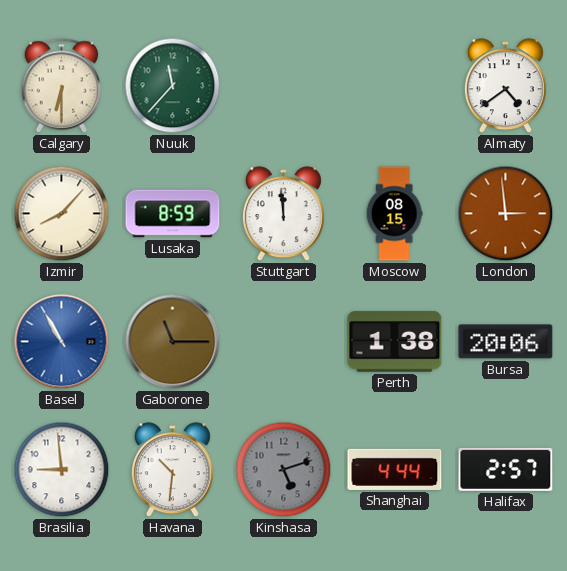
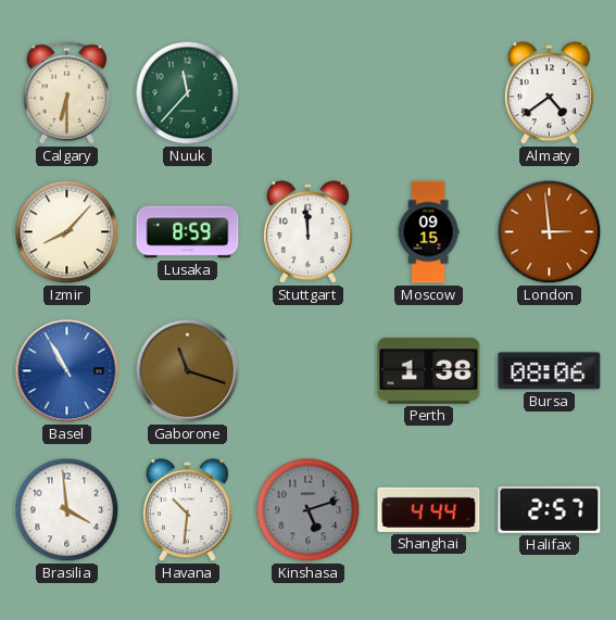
Moscow: 08:15 -> 09:15
Gaborone: 11:15 -> 11:18
Bursa: 20:06 -> 08:06
Brasilia: 8:59 -> 3:59
